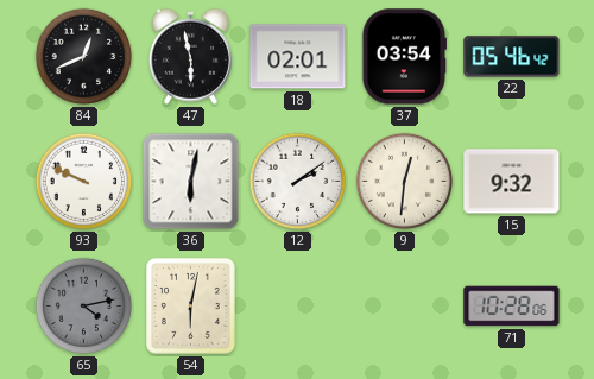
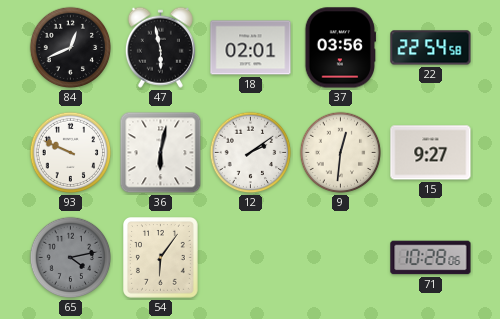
37: 03:54 -> 03:56
22: 05:46 -> 22:54
15: 9:32 -> 9:27
54: 6:02 -> 6:06
